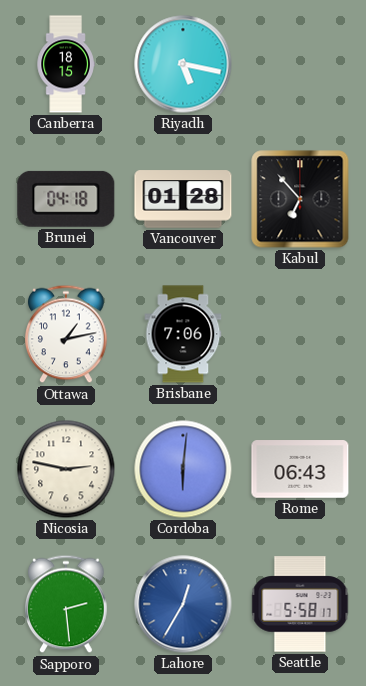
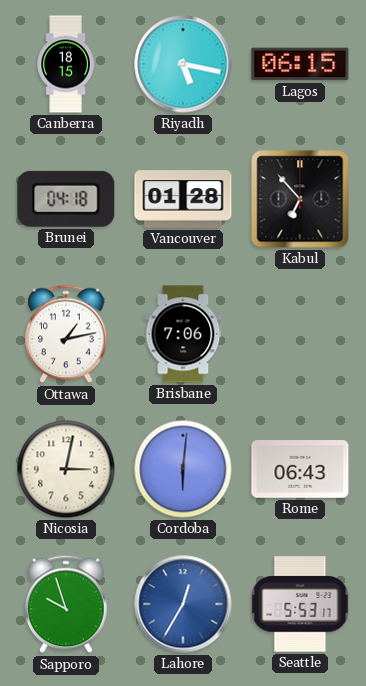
Lagos: none -> 06:15
Nicosia: 2:47 -> 3:02
Sapporo: 2:29 -> 9:57
Seattle: 5:58 -> 5:53
